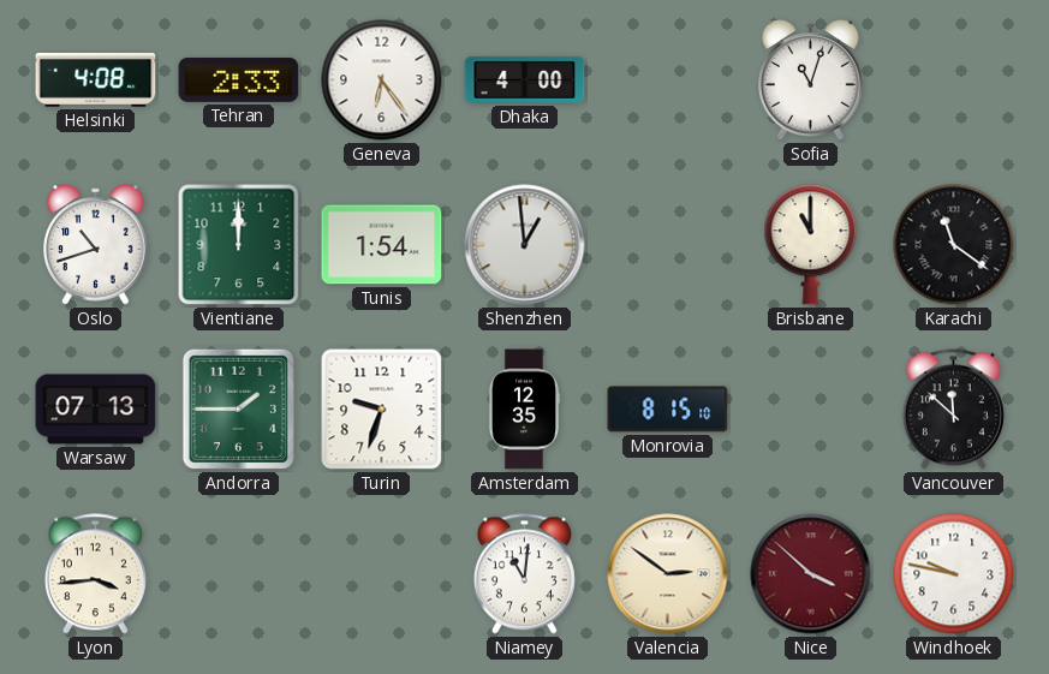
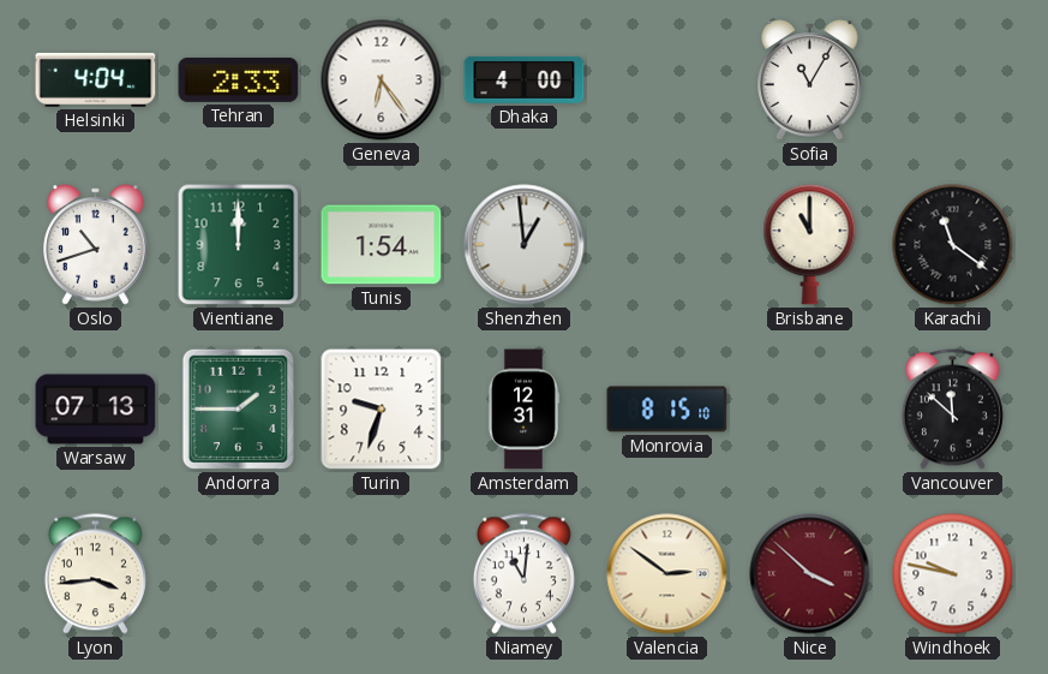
Helsinki: 4:08 -> 4:04
Sofia: 11:03 -> 11:05
Amsterdam: 12:35 -> 12:31
